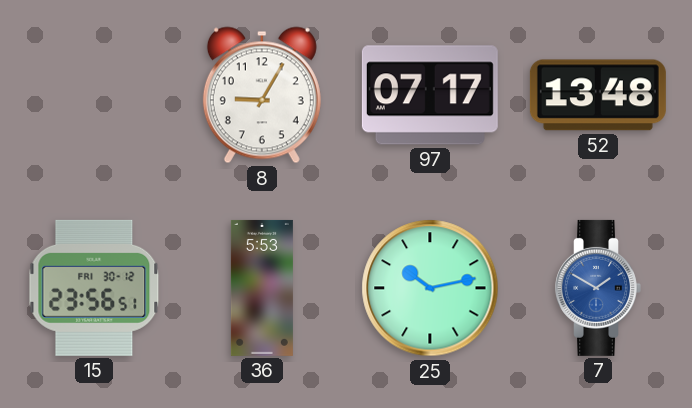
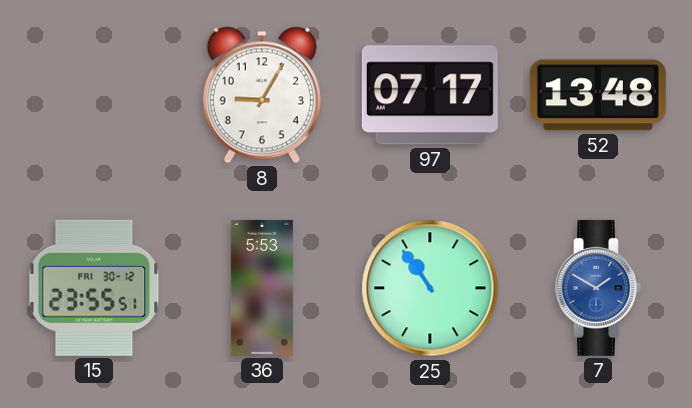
15: 23:56 -> 23:55
25: 10:13 -> 10:54
